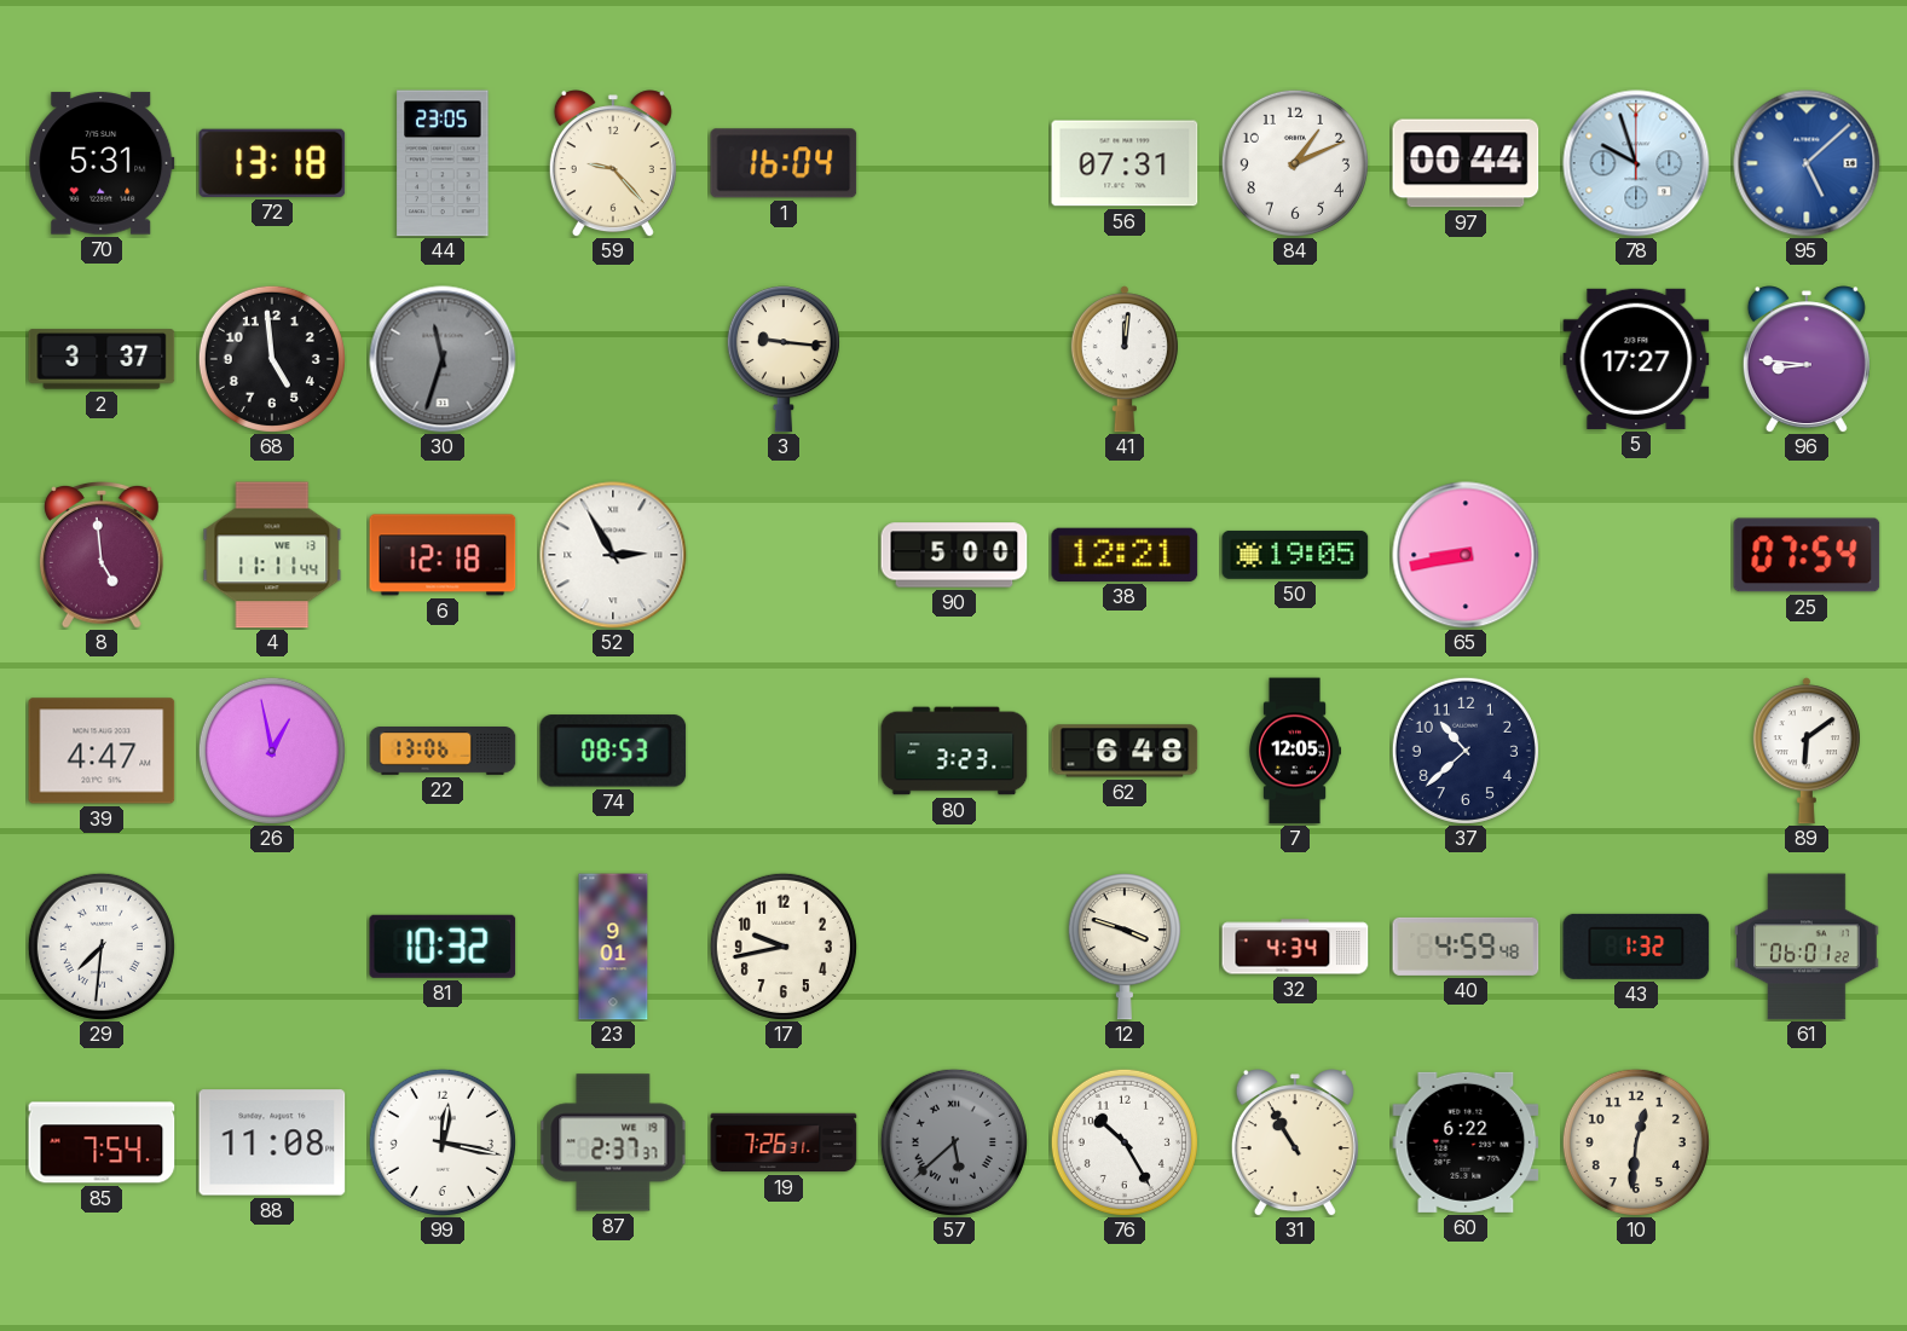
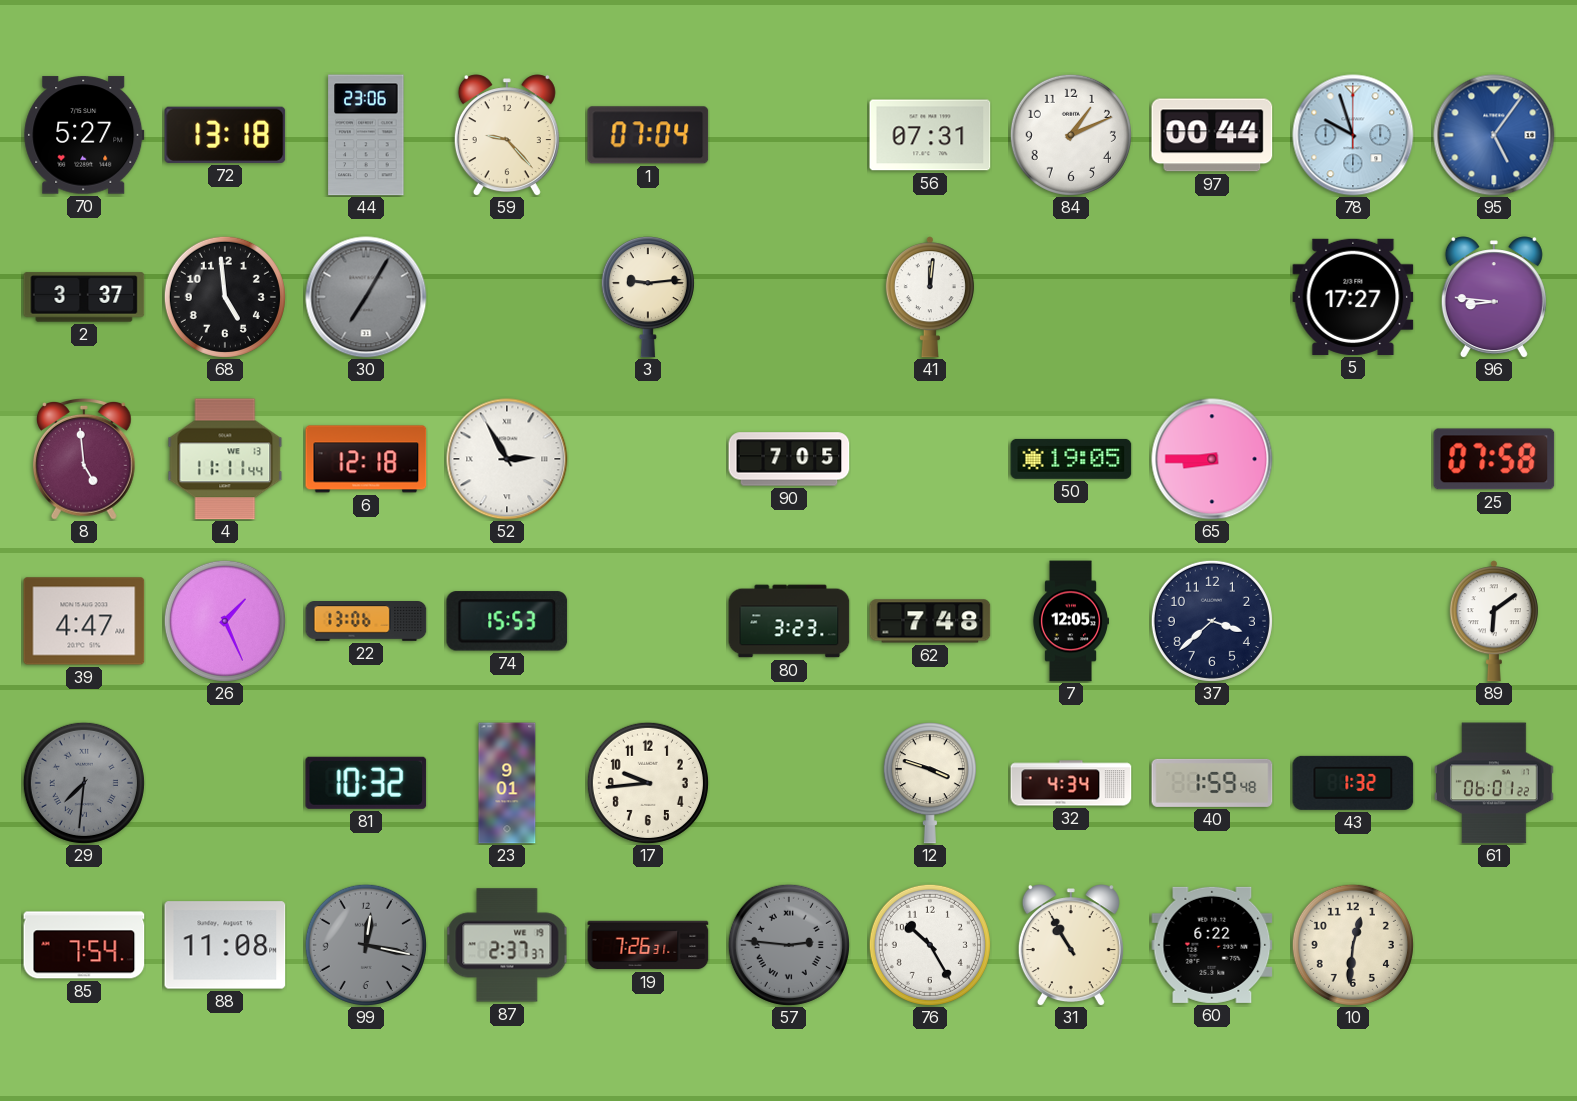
70: 5:31 -> 5:27
44: 23:05 -> 23:06
1: 16:04 -> 07:04
95: 5:08 -> 5:06
30: 11:33 -> 7:05
3: 9:16 -> 9:14
90: 5:00 -> 7:05
38: 12:21 -> none
65: 8:43 -> 8:45
25: 07:54 -> 07:58
26: 12:58 -> 1:26
74: 08:53 -> 15:53
62: 6:48 -> 7:48
37: 10:38 -> 3:38
29 dial: white -> grey
17: 9:43 -> 9:44
40: 4:59 -> 1:59
99 dial: white -> grey
57: 5:38 -> 2:46
